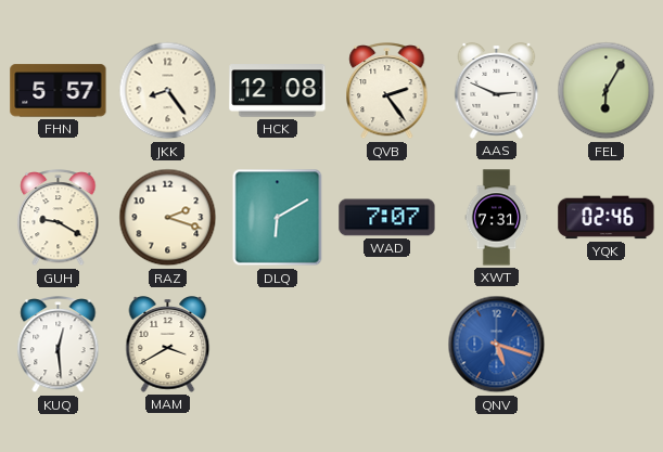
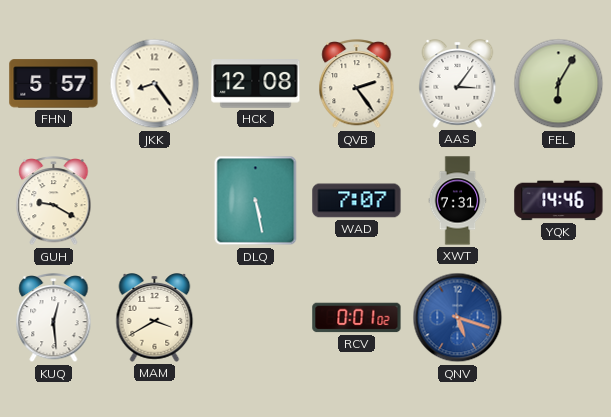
AAS: 2:49 -> 3:06
RAZ: 2:18 -> none
DLQ: 6:10 -> 5:28
YQK: 02:46 -> 14:46
RCV: none -> 0:01
